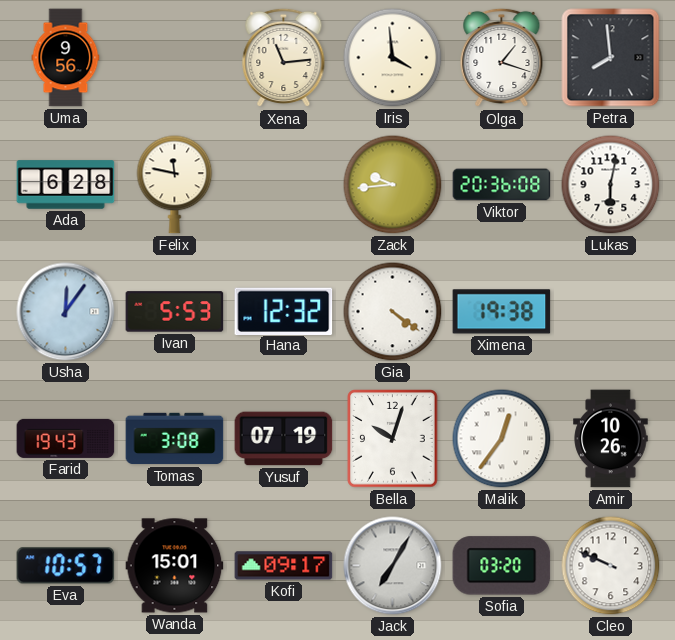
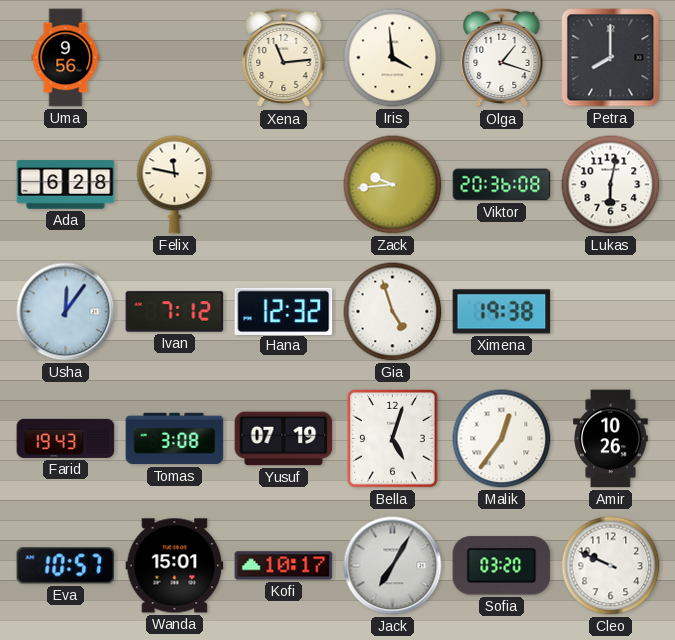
Petra: 7:59 -> 8:00
Ivan: 5:53 -> 7:12
Gia: 4:21 -> 4:57
Bella: 10:03 -> 5:03
Kofi: 09:17 -> 10:17
